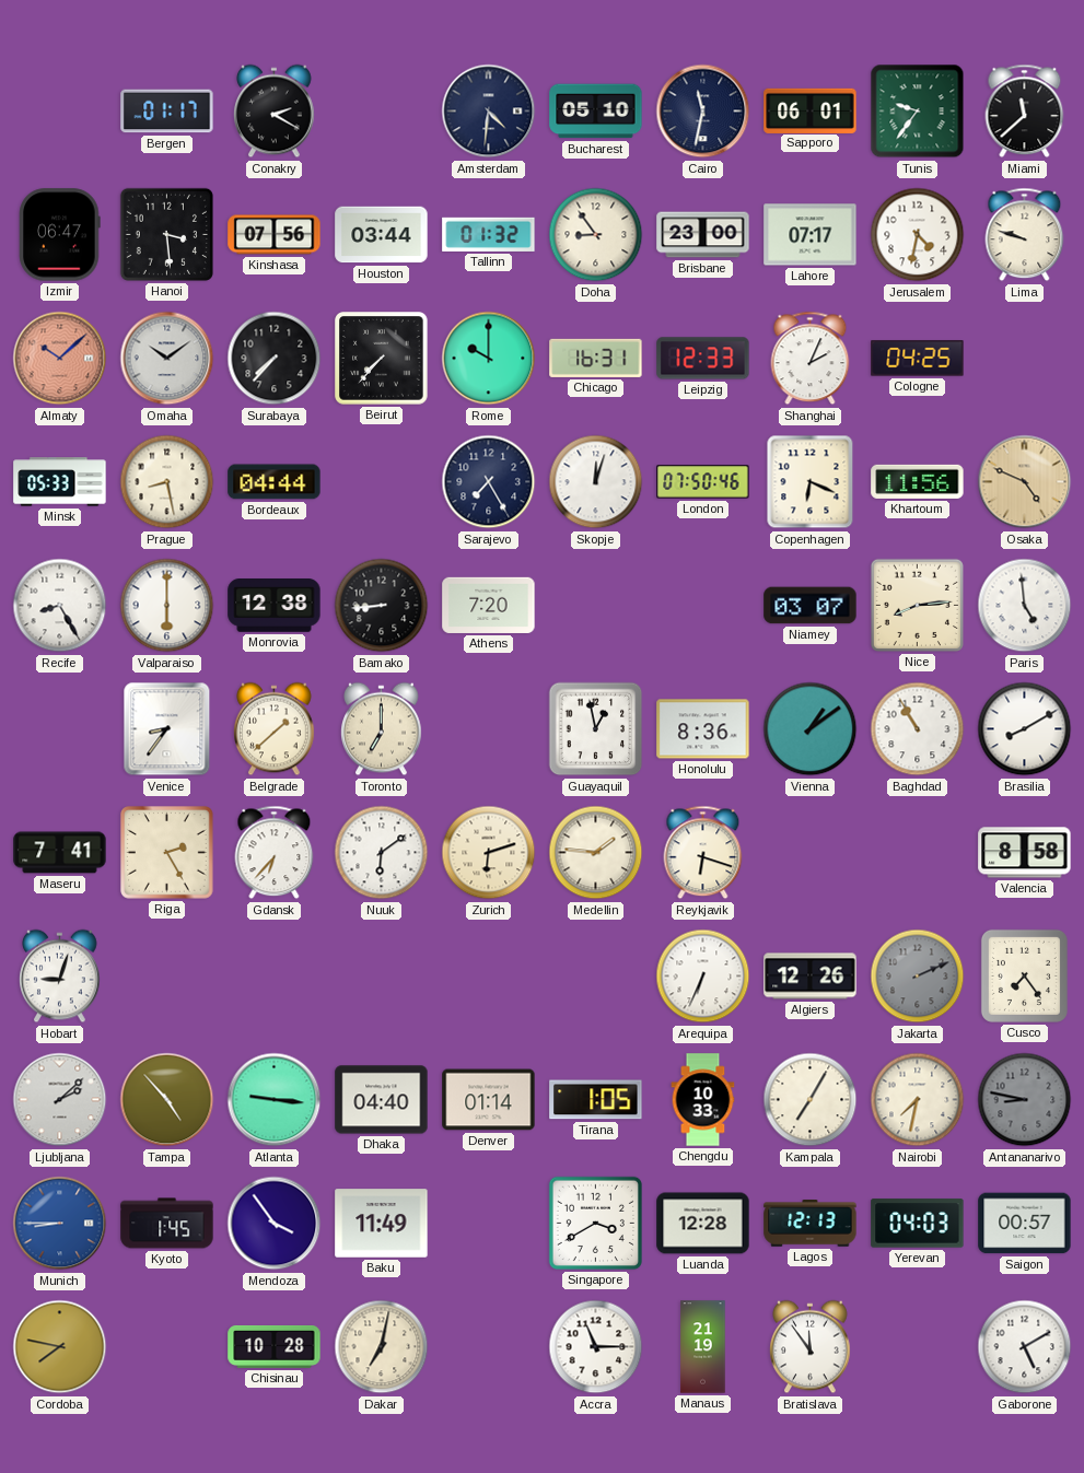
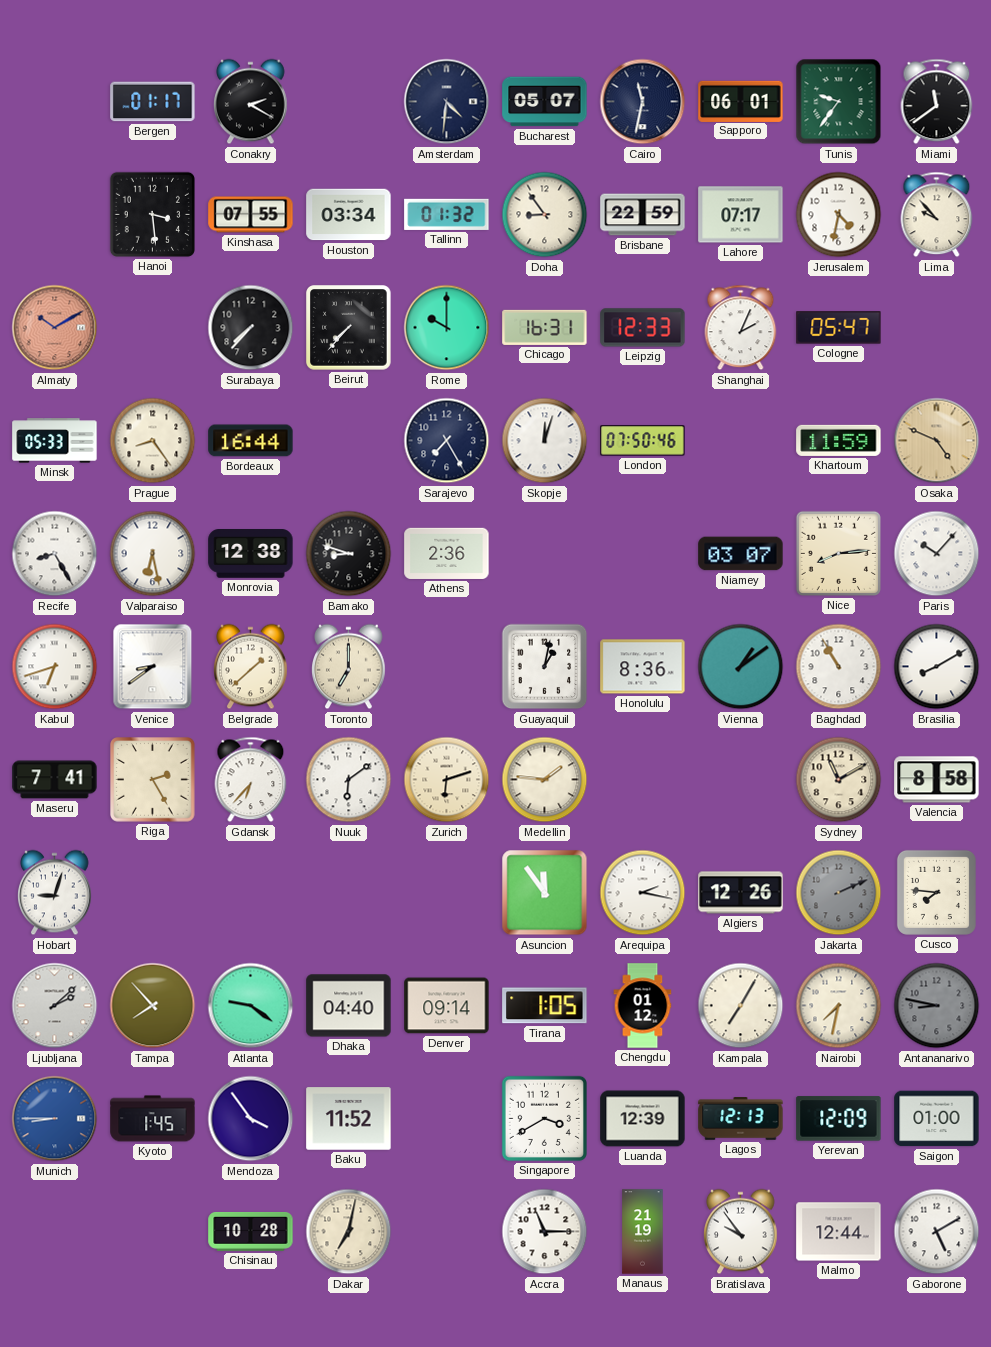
Bucharest: 05:10 -> 05:07
Miami: 11:38 -> 11:39
Izmir: 06:47 -> none
Kinshasa: 07:56 -> 07:55
Houston: 03:44 -> 03:34
Brisbane: 23:00 -> 22:59
Lima: 9:48 -> 9:53
Almaty: 10:08 -> 10:10
Omaha: 10:09 -> none
Cologne: 04:25 -> 05:47
Prague: 8:28 -> 8:24
Bordeaux: 04:44 -> 16:44
Copenhagen: 6:19 -> none
Khartoum: 11:56 -> 11:59
Valparaiso: 6:00 -> 6:28
Bamako: 8:44 -> 8:48
Athens: 7:20 -> 2:36
Paris: 4:59 -> 10:07
Kabul: none -> 6:42
Venice: 8:36 -> 8:39
Guayaquil: 12:58 -> 1:02
Reykjavik: 6:18 -> none
Sydney: none -> 11:10
Asuncion: none -> 11:54
Arequipa: 6:34 -> 2:17
Cusco: 7:24 -> 7:46
Tampa: 4:53 -> 7:53
Atlanta: 9:16 -> 9:21
Denver: 01:14 -> 09:14
Chengdu: 10:33 -> 01:12
Baku: 11:49 -> 11:52
Luanda: 12:28 -> 12:39
Yerevan: 04:03 -> 12:09
Saigon: 00:57 -> 01:00
Cordoba: 7:47 -> none
Bratislava: 11:54 -> 9:54
Malmo: none -> 12:44
